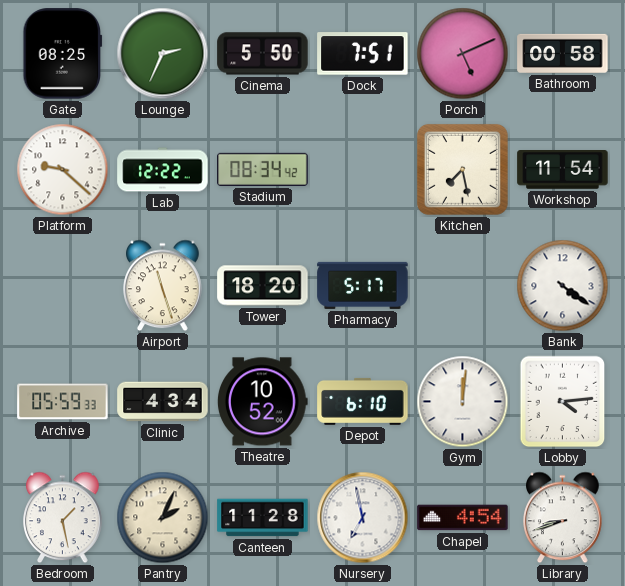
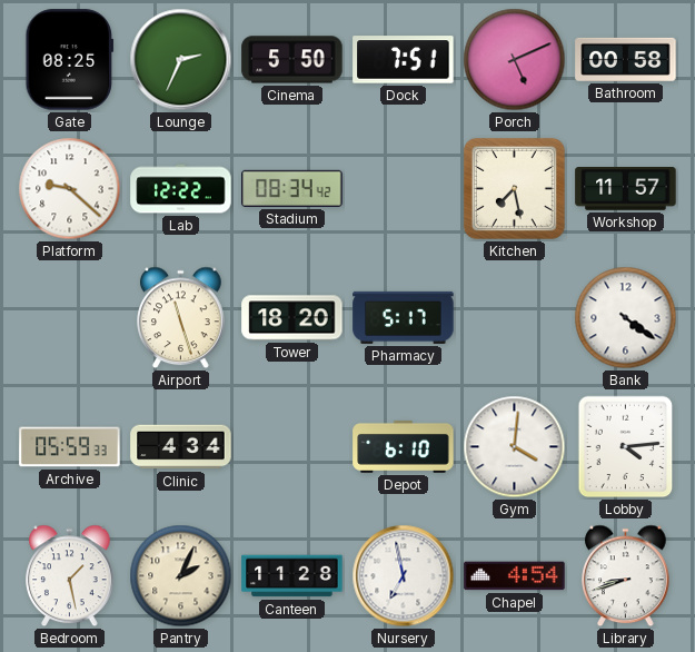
Workshop: 11:54 -> 11:57
Theatre: 10:52 -> none
Gym: 12:01 -> 4:01
